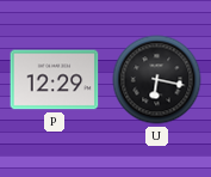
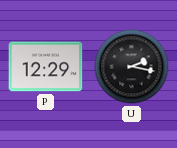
U: 6:17 -> 2:17
